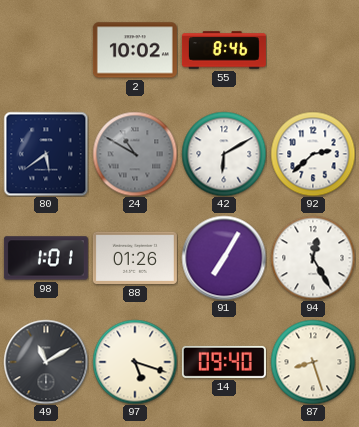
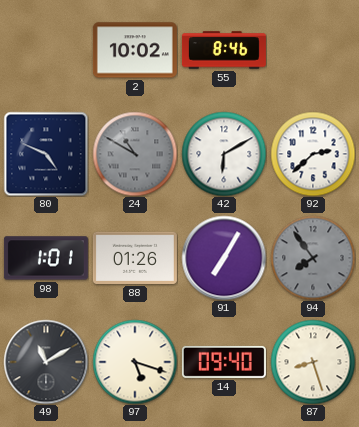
80: 5:39 -> 4:49
94: 12:25 -> 7:54
94 dial: white -> grey
